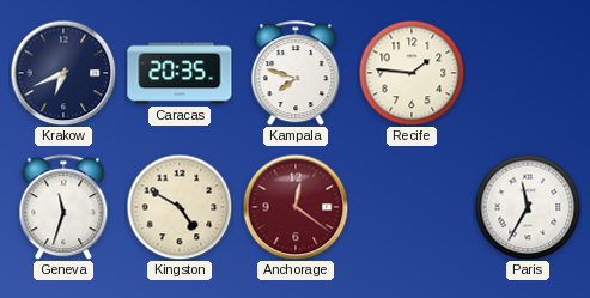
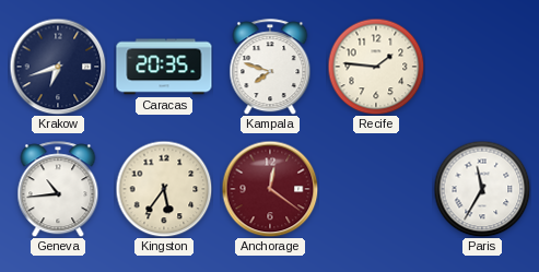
Krakow: 6:41 -> 6:42
Geneva: 11:33 -> 10:44
Kingston: 4:50 -> 5:36
